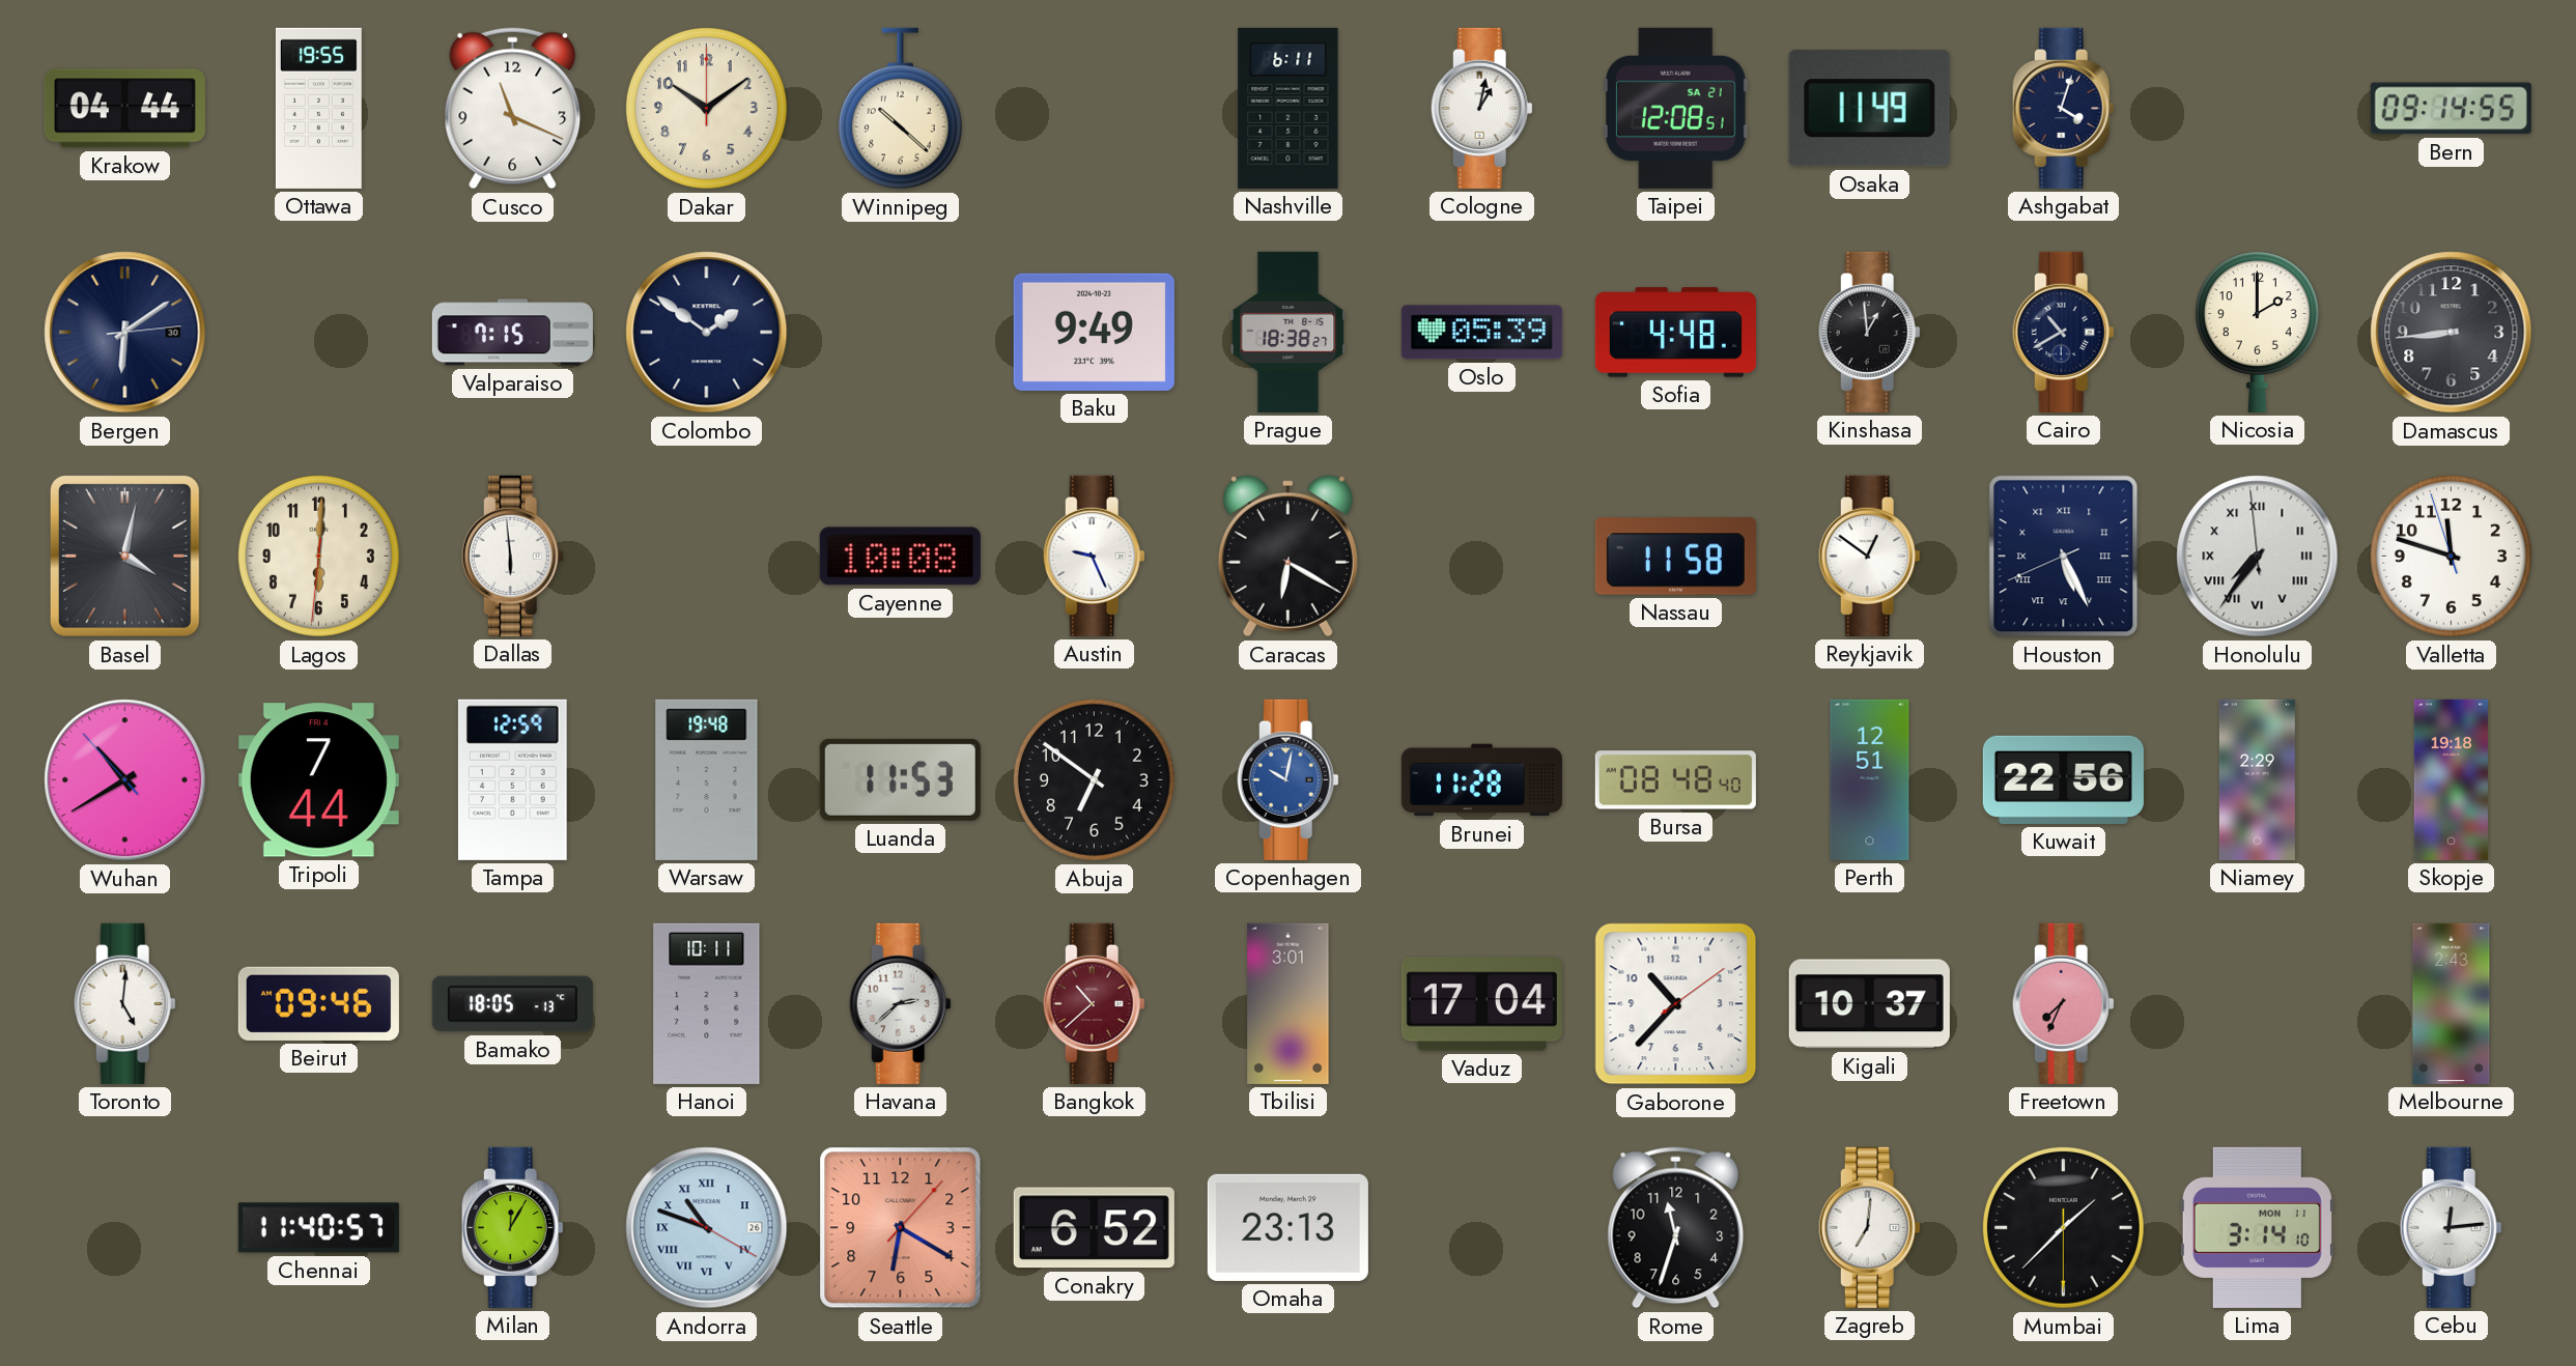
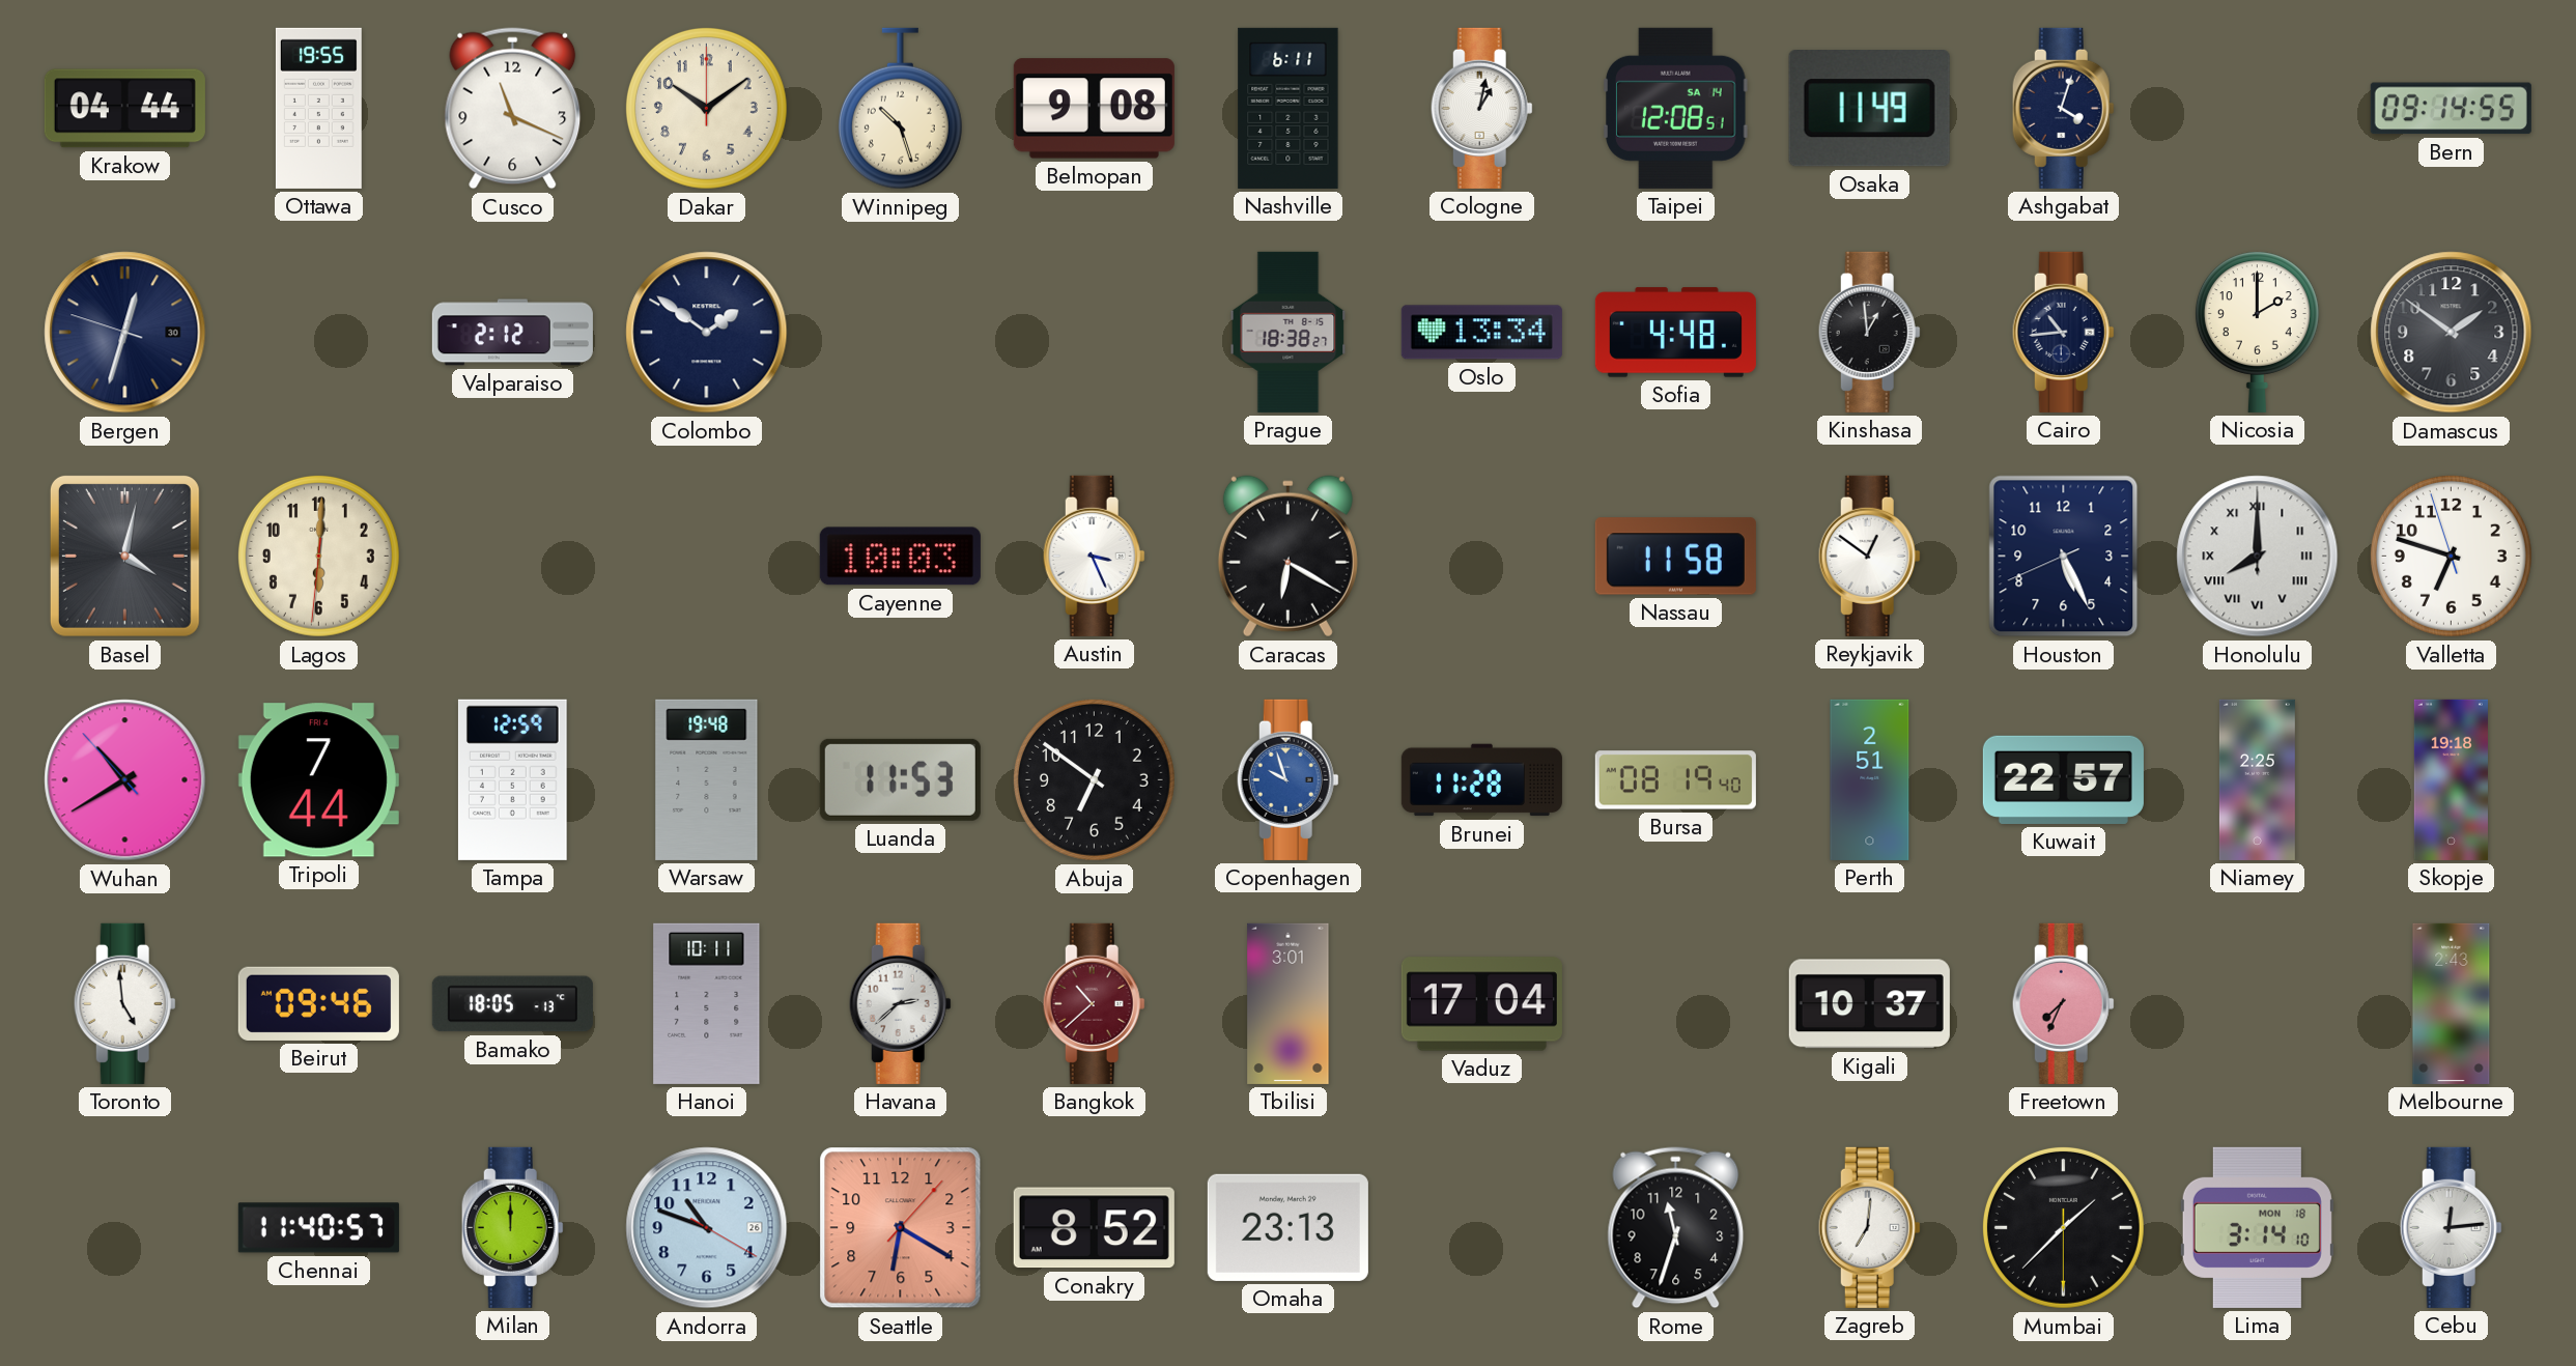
Winnipeg: 10:22 -> 10:27
Belmopan: none -> 9:08
Taipei date: SA 21 -> SA 14
Bergen: 6:09 -> 12:32
Valparaiso: 7:15 -> 2:12
Baku: 9:49 -> none
Oslo: 05:39 -> 13:34
Cairo: 10:40 -> 10:44
Damascus: 8:44 -> 1:51
Dallas: 5:59 -> none
Cayenne: 10:08 -> 10:03
Austin: 9:26 -> 3:26
Houston numerals: Roman -> Arabic
Honolulu: 7:35 -> 8:00
Valletta: 11:47 -> 6:47
Copenhagen: 10:02 -> 9:57
Bursa: 08:48 -> 08:19
Perth: 12:51 -> 2:51
Kuwait: 22:56 -> 22:57
Niamey: 2:29 -> 2:25
Toronto: 5:01 -> 4:59
Gaborone: 10:37 -> none
Milan: 12:05 -> 12:00
Andorra numerals: Roman -> Arabic
Conakry: 6:52 -> 8:52
Lima date: MON 11 -> MON 18
